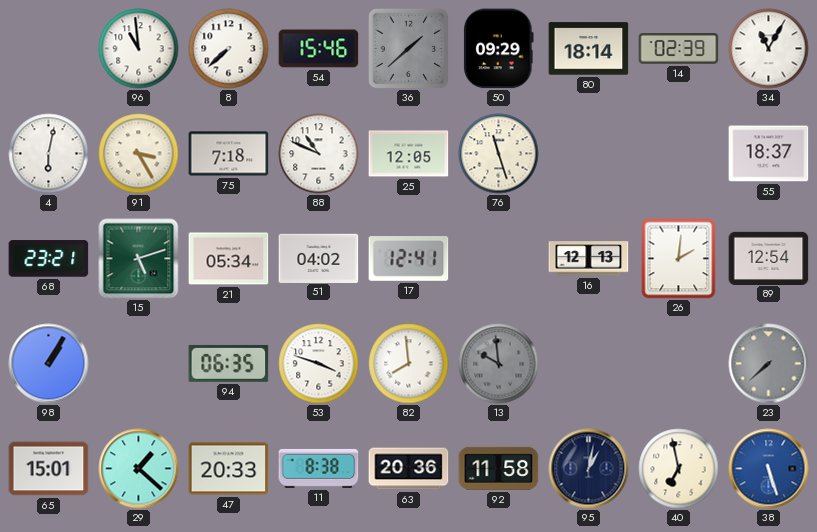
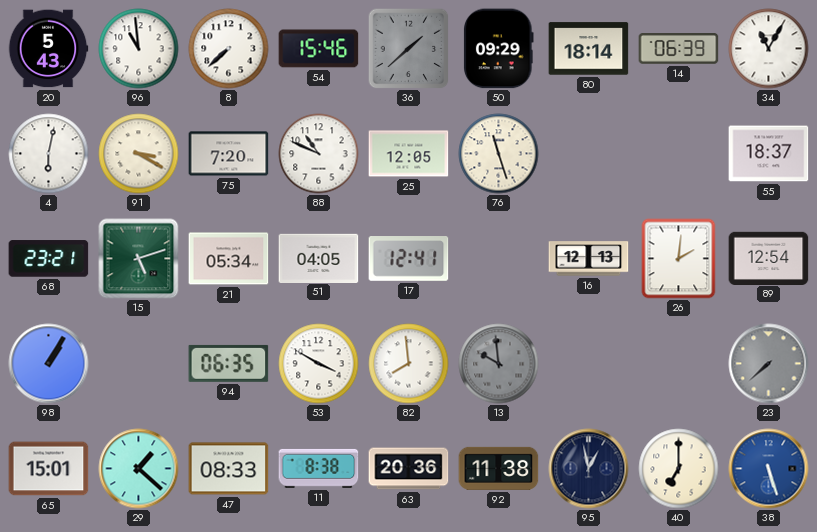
20: none -> 5:43
14: 02:39 -> 06:39
91: 3:25 -> 3:20
75: 7:18 -> 7:20
51: 04:02 -> 04:05
53: 3:48 -> 3:50
47: 20:33 -> 08:33
92: 11:58 -> 11:38
95: 1:02 -> 12:58
40: 6:58 -> 7:00
